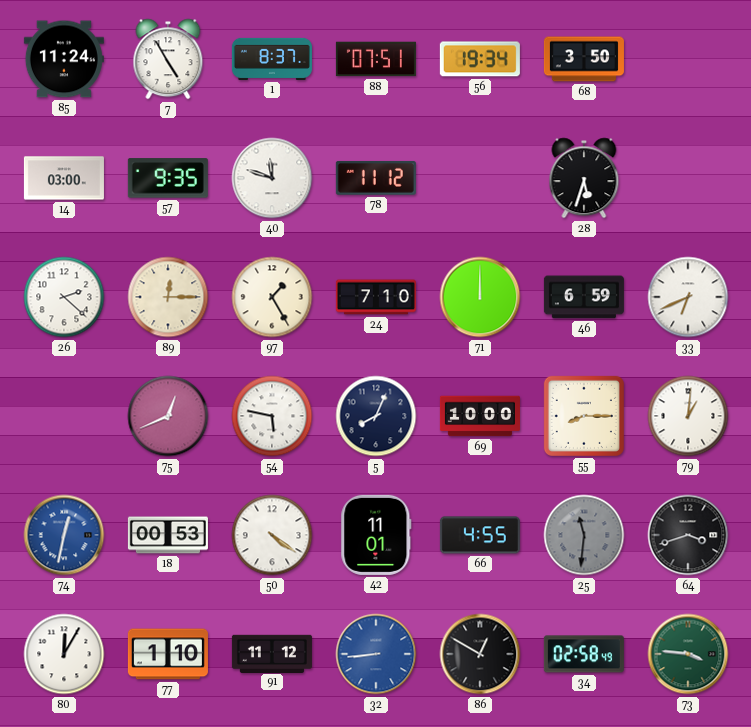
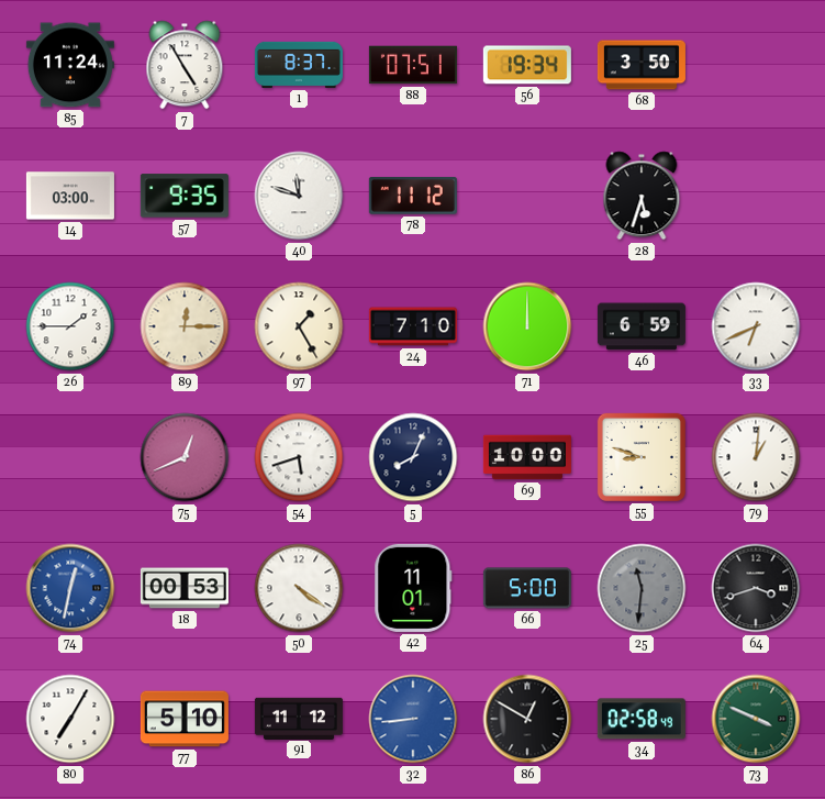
26: 2:22 -> 1:45
54: 5:47 -> 5:42
55: 8:15 -> 8:48
66: 4:55 -> 5:00
80: 12:05 -> 7:05
77: 1:10 -> 5:10
73: 3:46 -> 3:49
